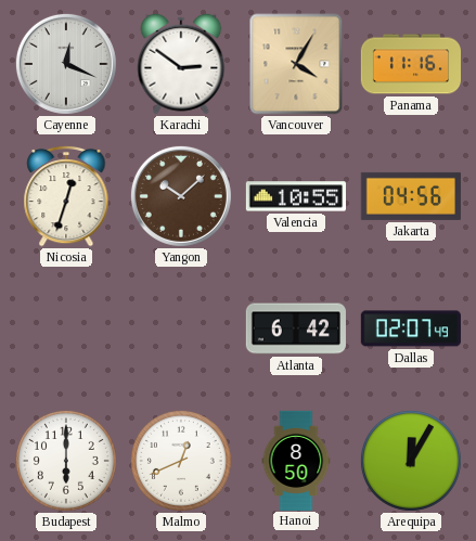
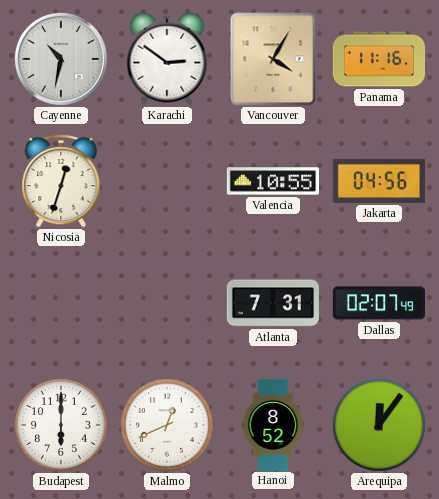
Cayenne: 12:19 -> 10:32
Yangon: 10:08 -> none
Atlanta: 6:42 -> 7:31
Hanoi: 8:50 -> 8:52
Arequipa: 12:05 -> 12:06
